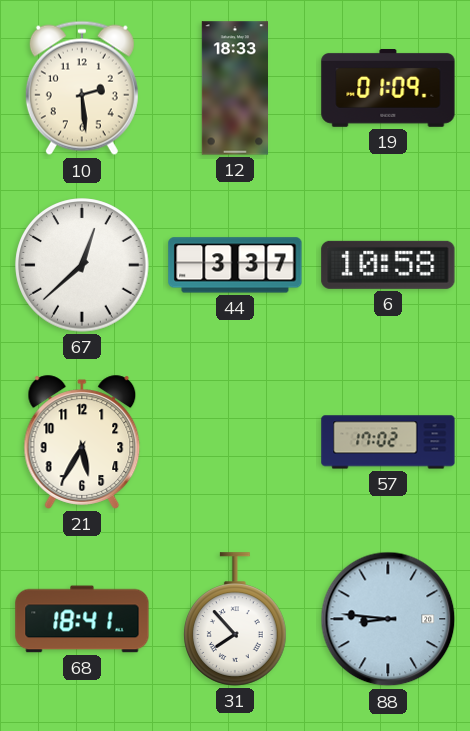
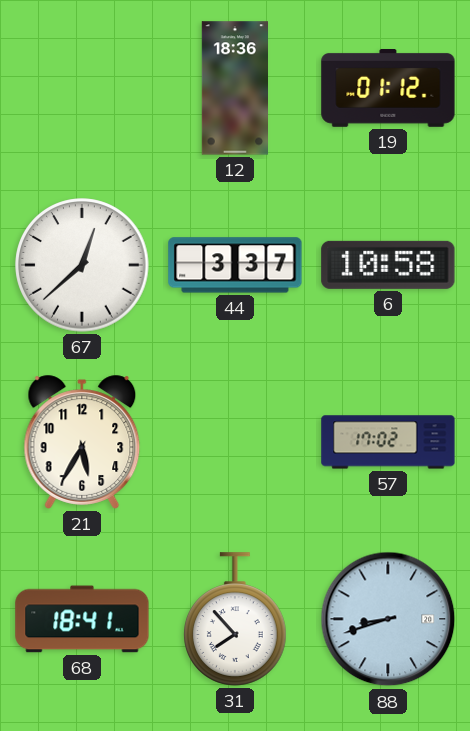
10: 2:29 -> none
12: 18:33 -> 18:36
19: 01:09 -> 01:12
88: 8:46 -> 8:42
